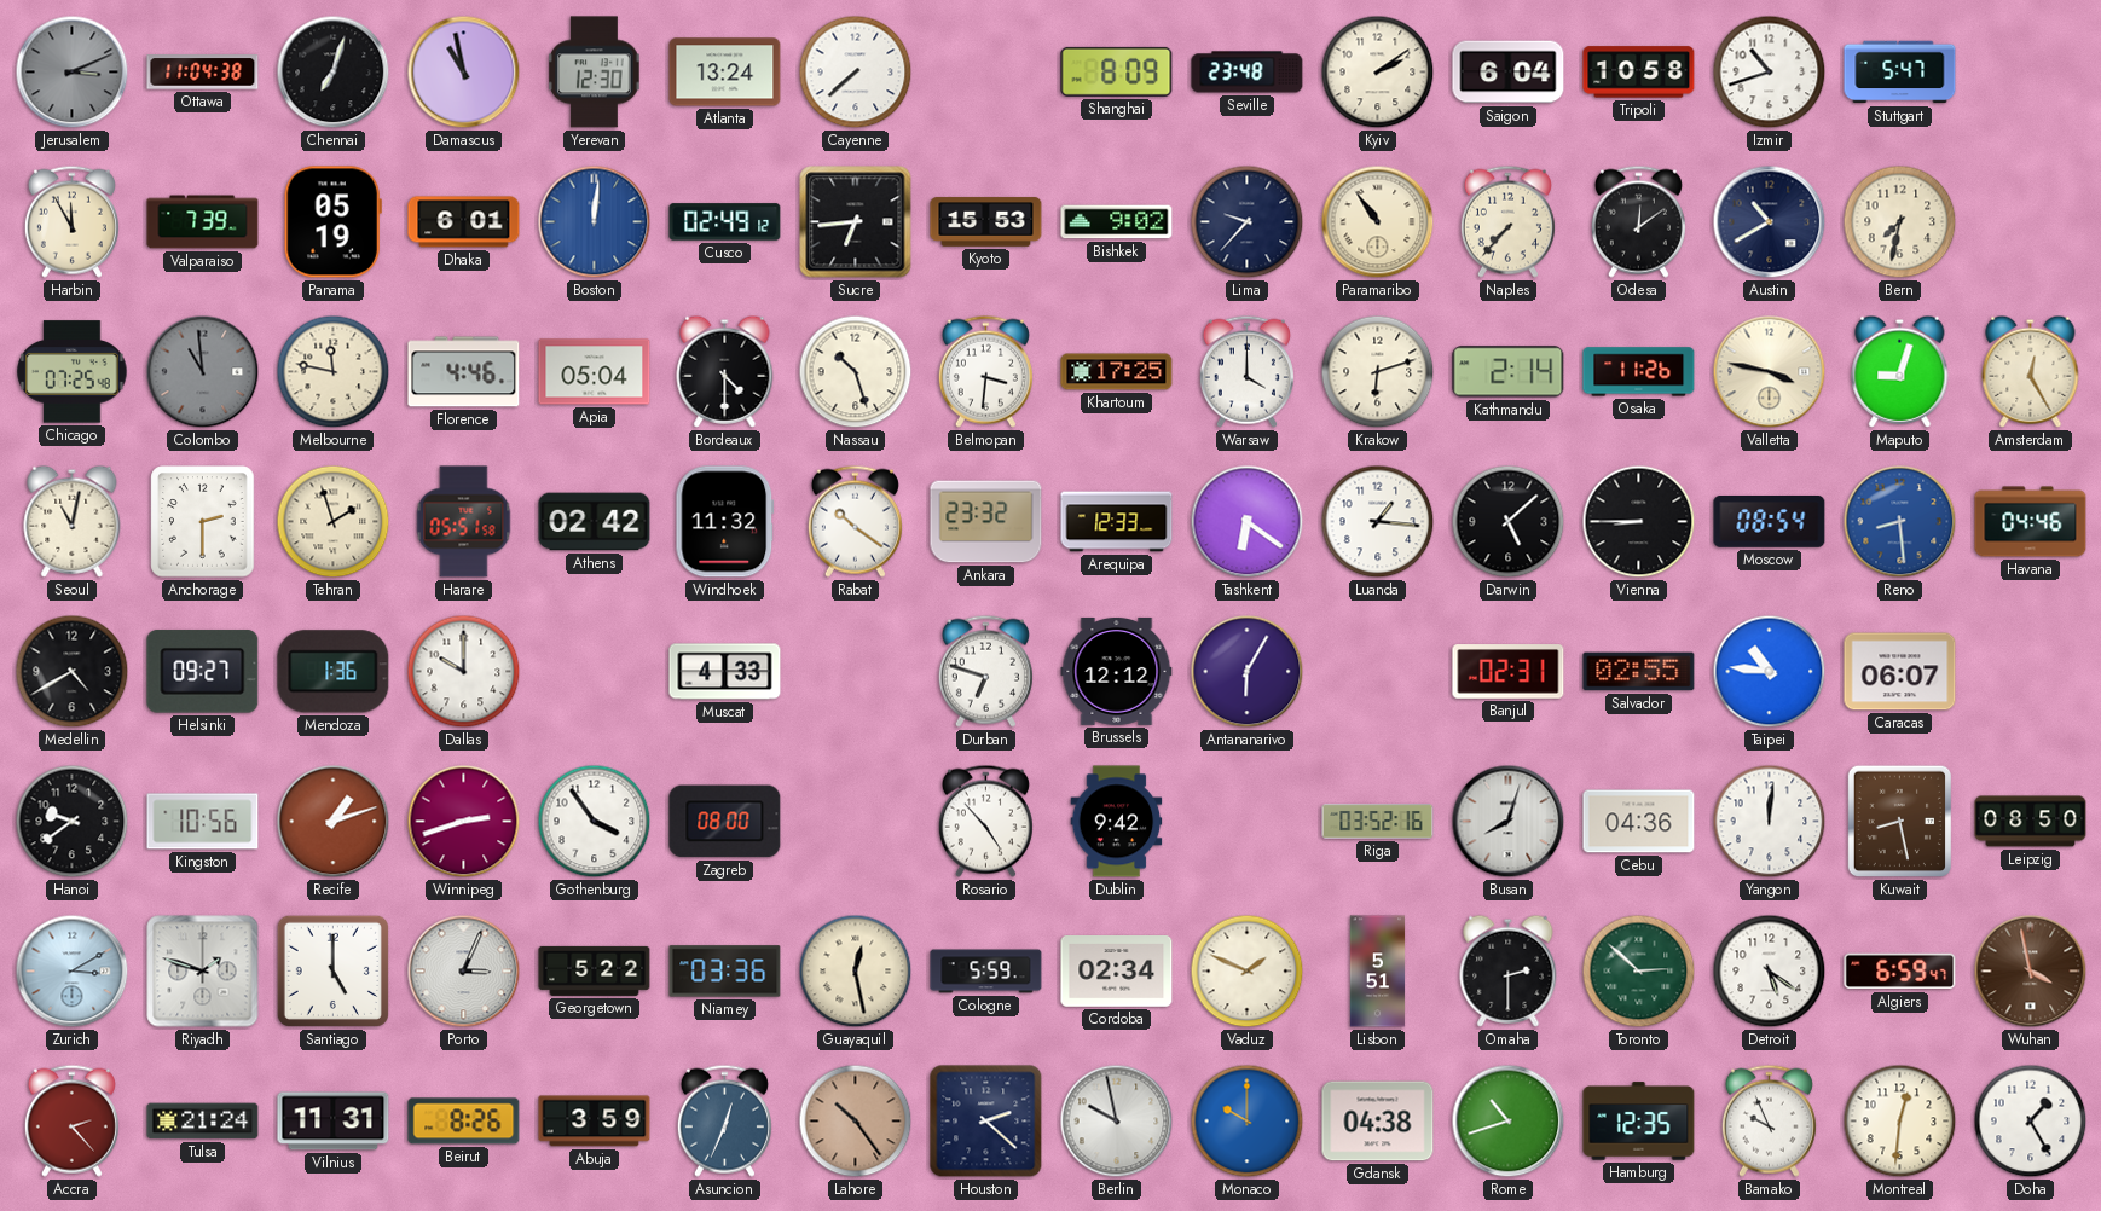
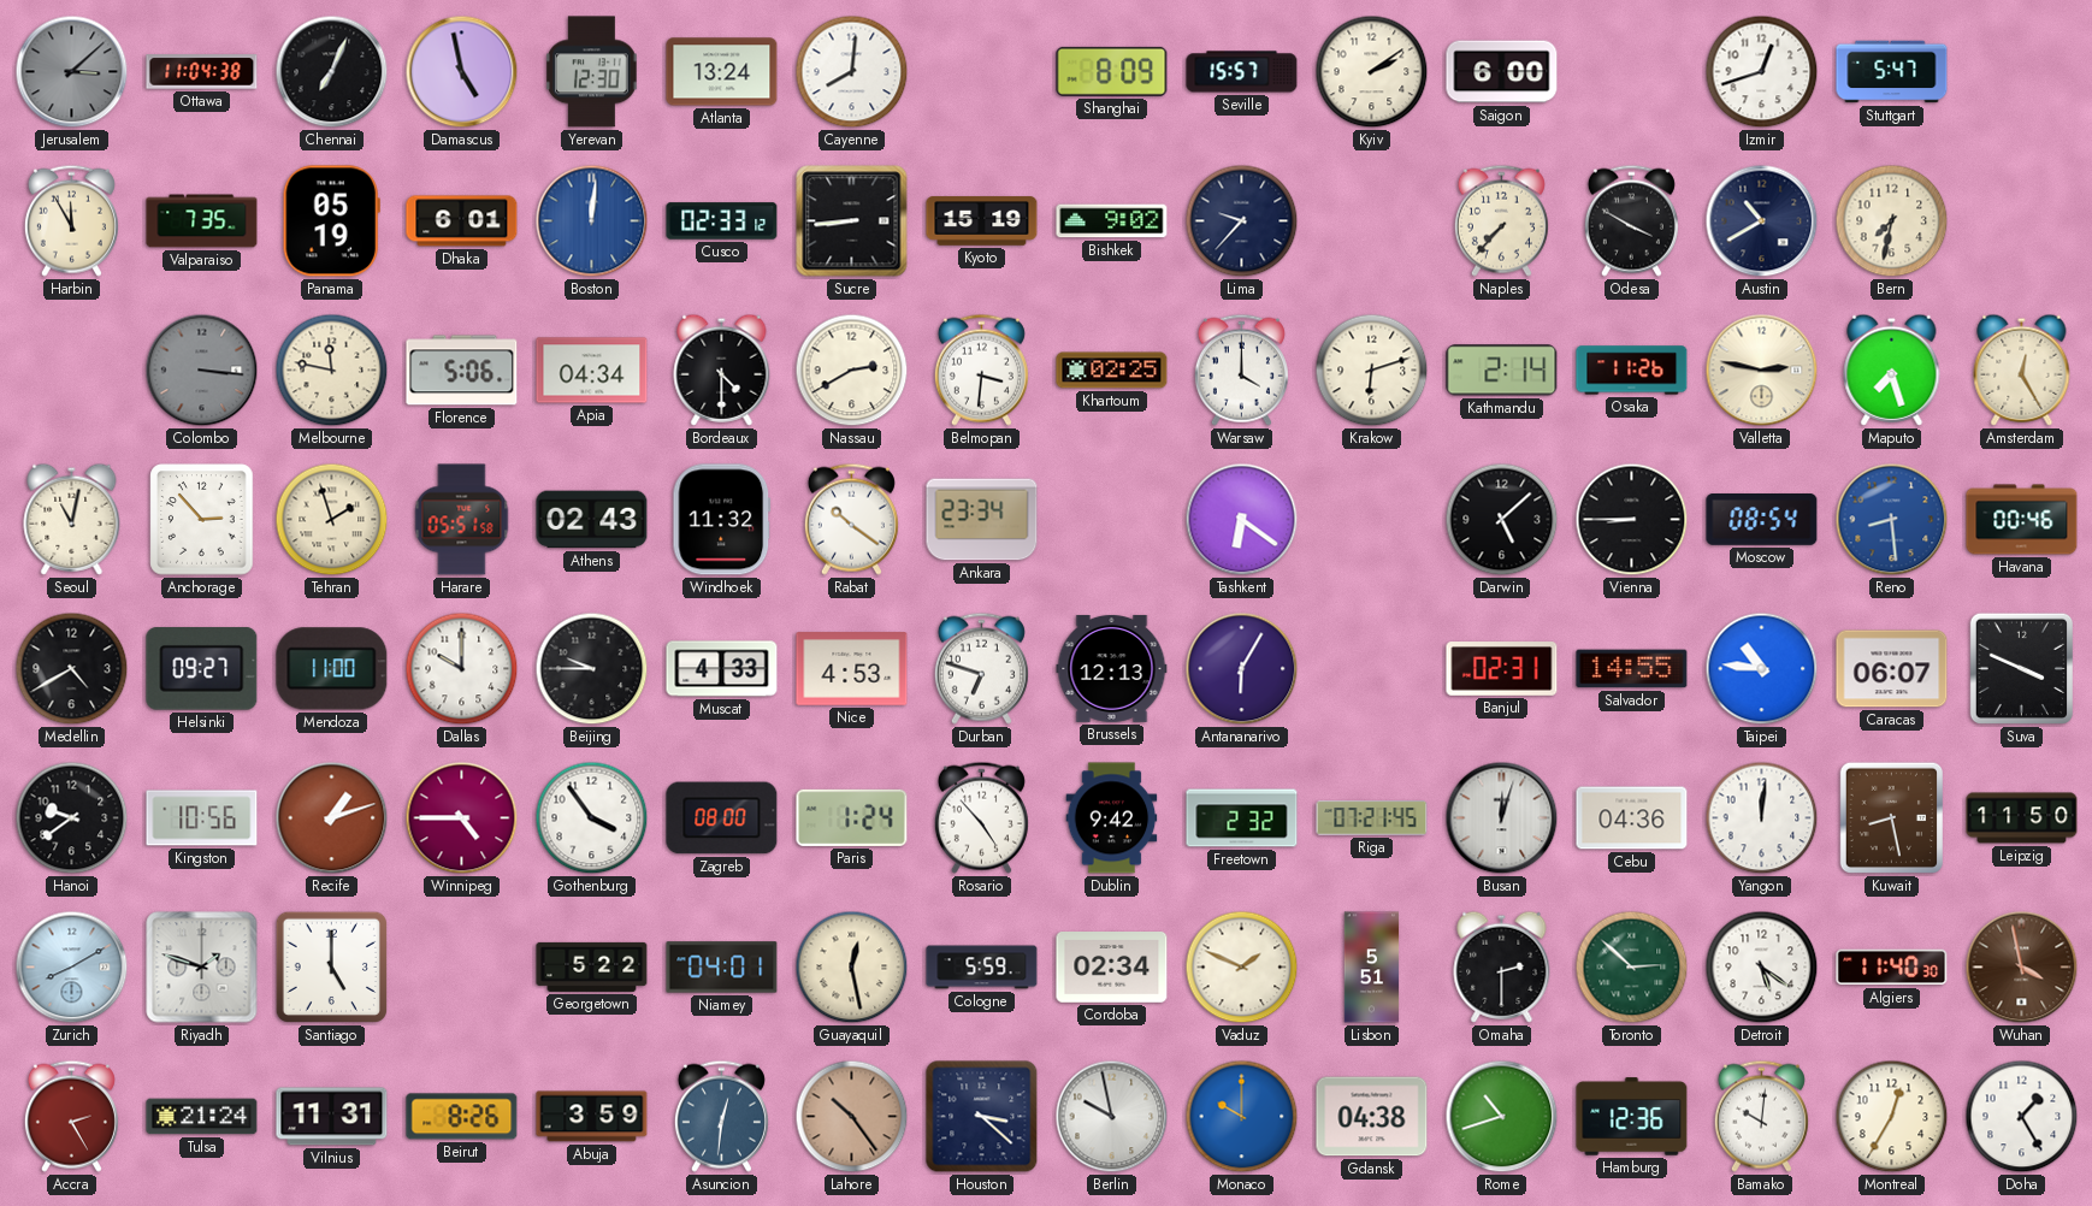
Jerusalem: 3:11 -> 3:08
Chennai: 7:03 -> 7:04
Damascus: 10:58 -> 4:58
Cayenne: 7:38 -> 8:01
Seville: 23:48 -> 15:57
Saigon: 6:04 -> 6:00
Tripoli: 10:58 -> none
Izmir: 10:42 -> 12:42
Valparaiso: 7:39 -> 7:35
Cusco: 02:49 -> 02:33
Sucre: 6:44 -> 8:44
Kyoto: 15:53 -> 15:19
Paramaribo: 10:54 -> none
Odesa: 12:09 -> 3:50
Chicago: 07:25 -> none
Colombo: 10:59 -> 3:16
Florence: 4:46 -> 5:06
Apia: 05:04 -> 04:34
Nassau: 10:27 -> 2:40
Khartoum: 17:25 -> 02:25
Valletta: 3:47 -> 2:47
Maputo: 9:03 -> 7:27
Anchorage: 2:30 -> 2:53
Athens: 02:42 -> 02:43
Ankara: 23:32 -> 23:34
Arequipa: 12:33 -> none
Luanda: 1:16 -> none
Havana: 04:46 -> 00:46
Mendoza: 1:36 -> 11:00
Beijing: none -> 9:45
Nice: none -> 4:53
Brussels: 12:12 -> 12:13
Salvador: 02:55 -> 14:55
Suva: none -> 3:49
Winnipeg: 2:42 -> 4:45
Paris: none -> 1:24
Freetown: none -> 2:32
Riga: 03:52 -> 07:21
Busan: 8:03 -> 12:03
Leipzig: 08:50 -> 11:50
Zurich: 3:10 -> 8:10
Porto: 3:04 -> none
Niamey: 03:36 -> 04:01
Algiers: 6:59 -> 11:40
Accra: 2:23 -> 2:25
Asuncion: 12:34 -> 12:31
Houston: 2:22 -> 3:22
Hamburg: 12:35 -> 12:36
Bamako: 9:56 -> 10:01
Montreal: 12:31 -> 12:35
